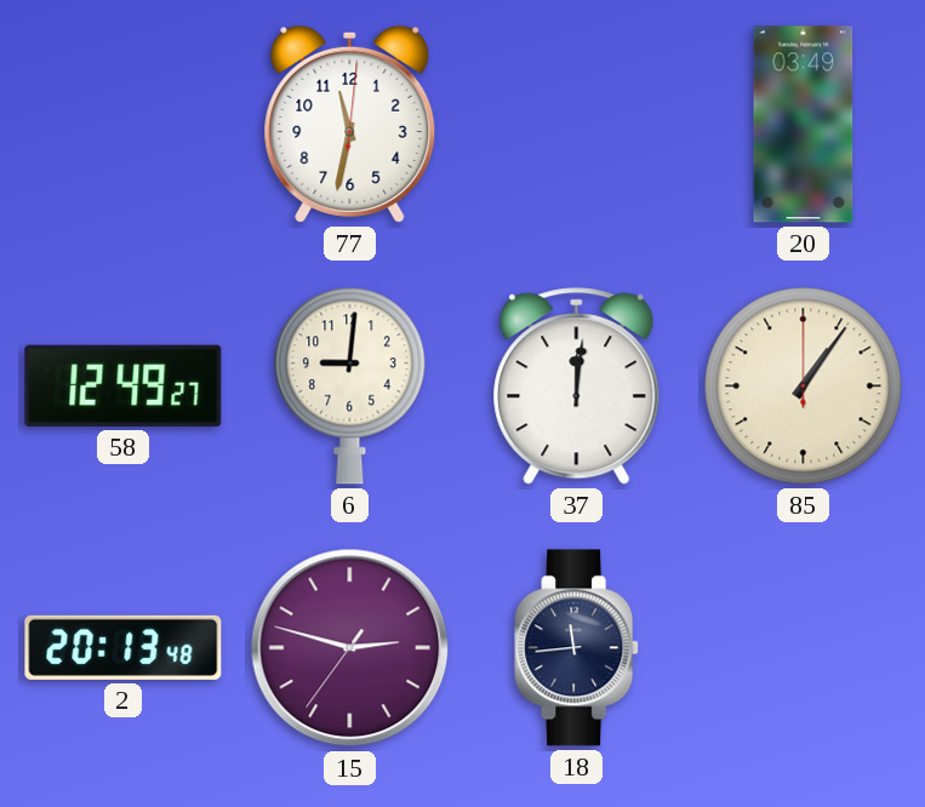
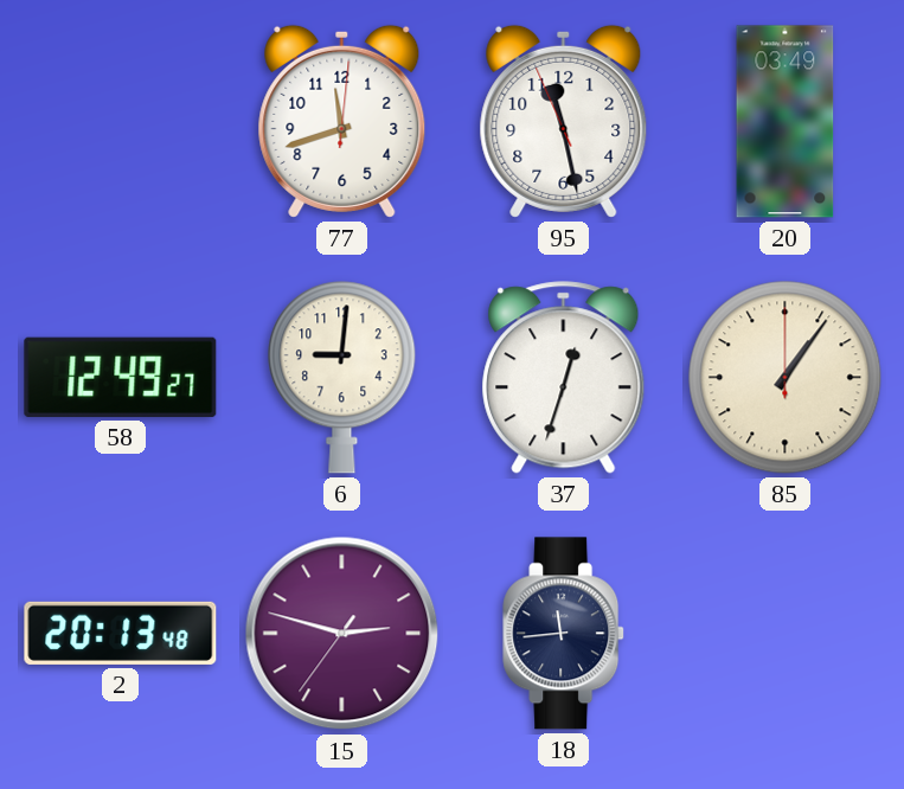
77: 11:32 -> 11:42
95: none -> 11:27
37: 12:01 -> 12:33
